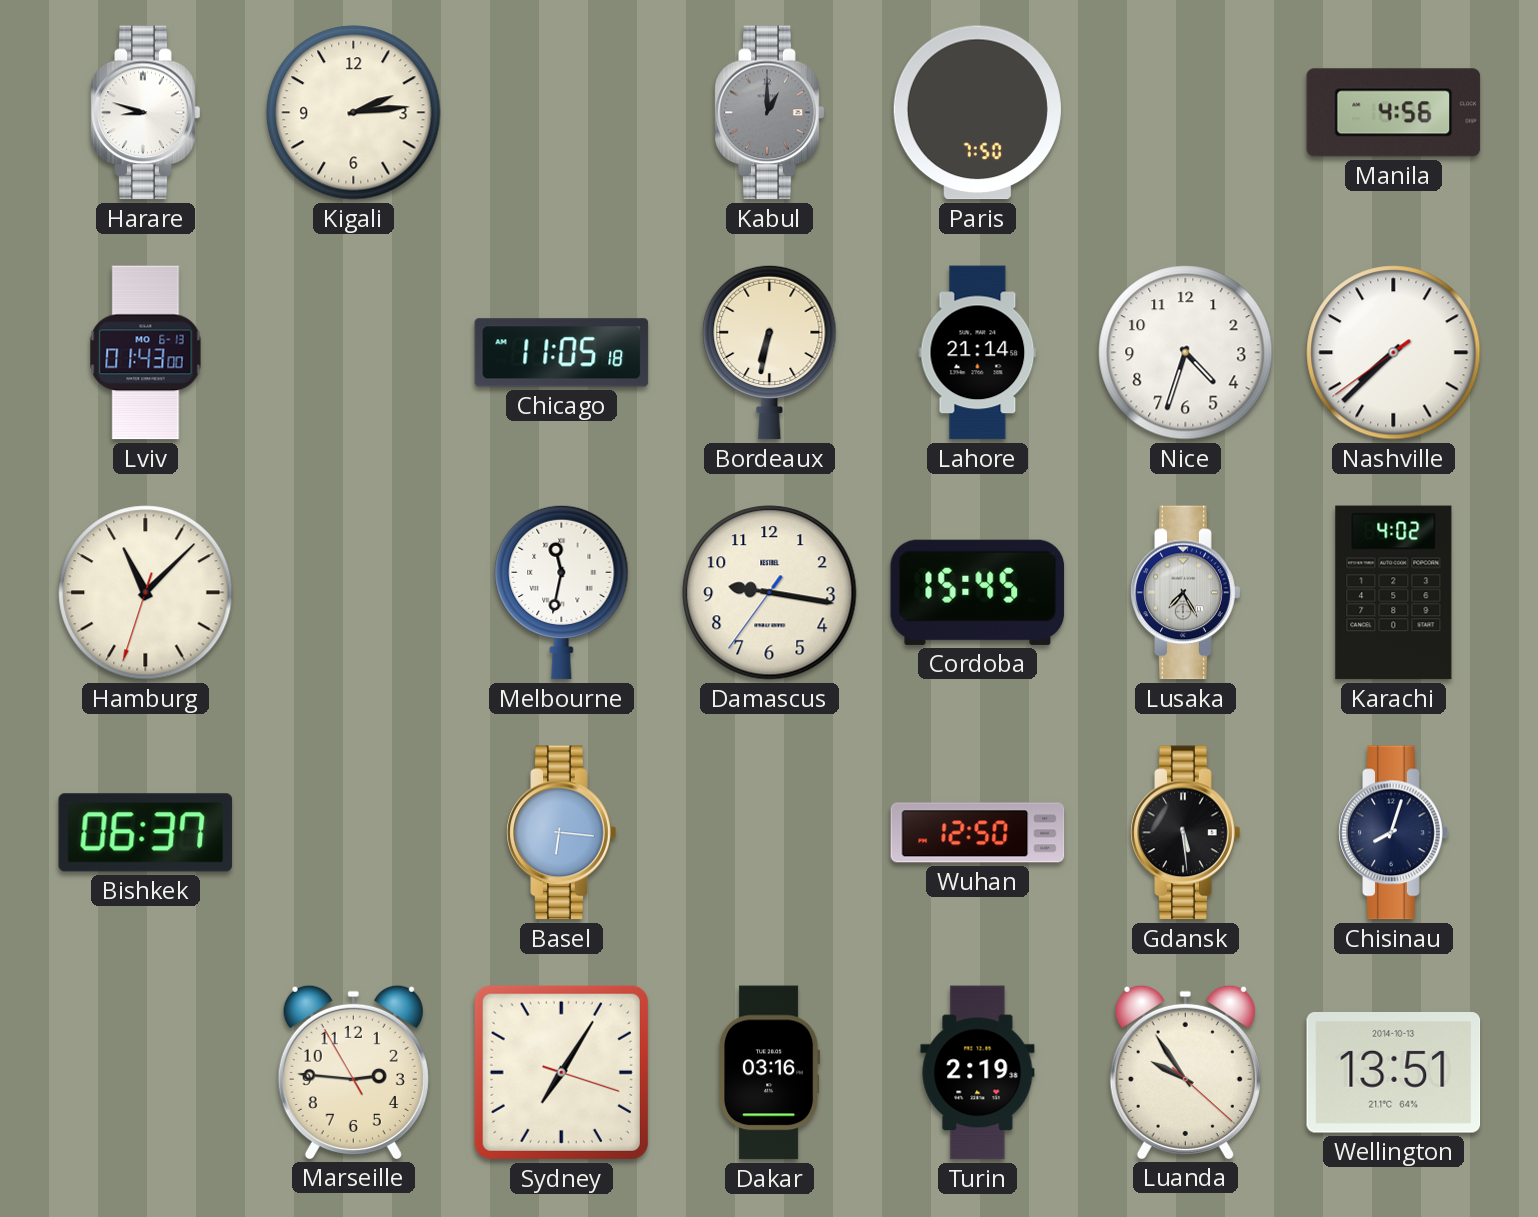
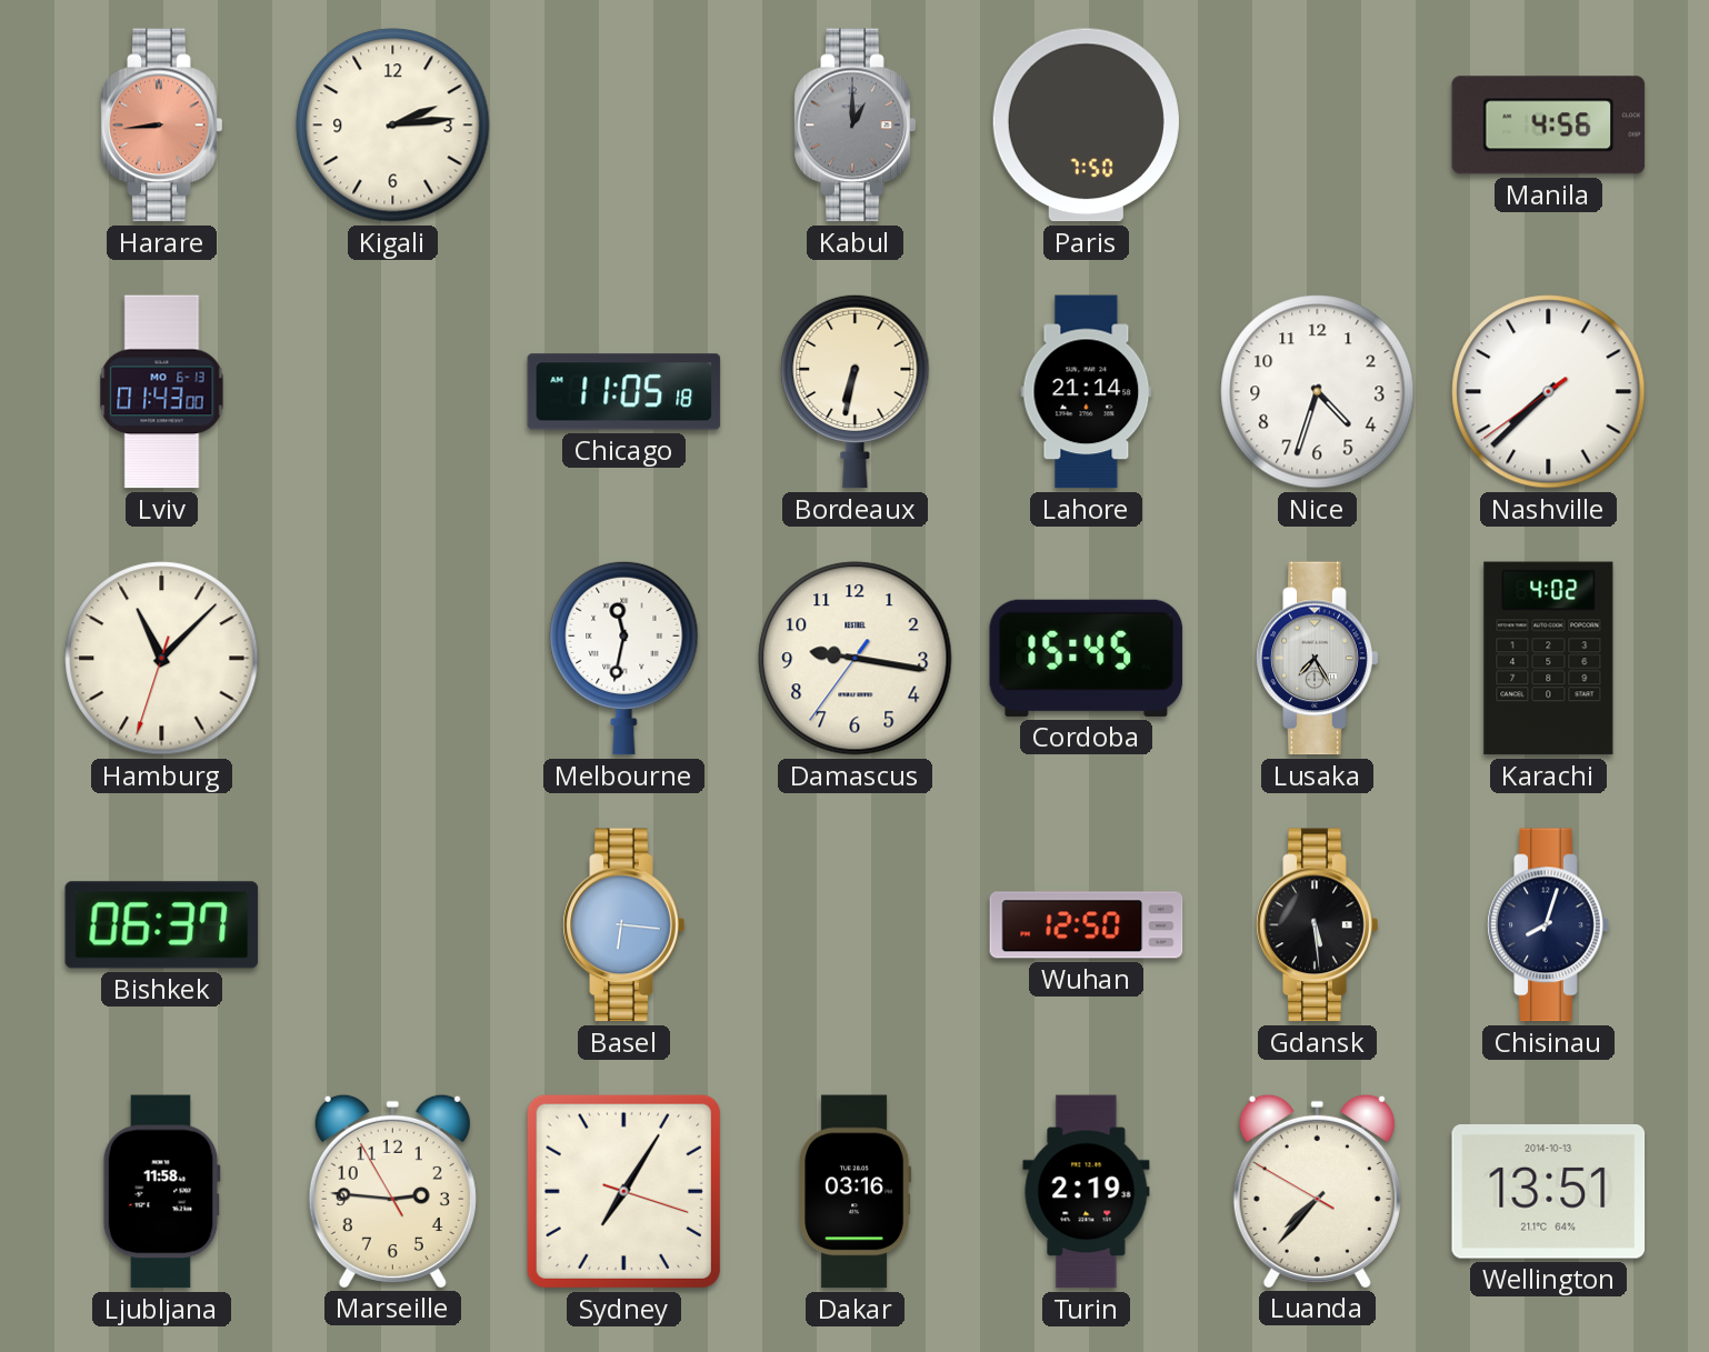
Harare: 8:48 -> 8:44
Harare dial: white -> salmon
Ljubljana: none -> 11:58
Luanda: 9:54 -> 7:36
